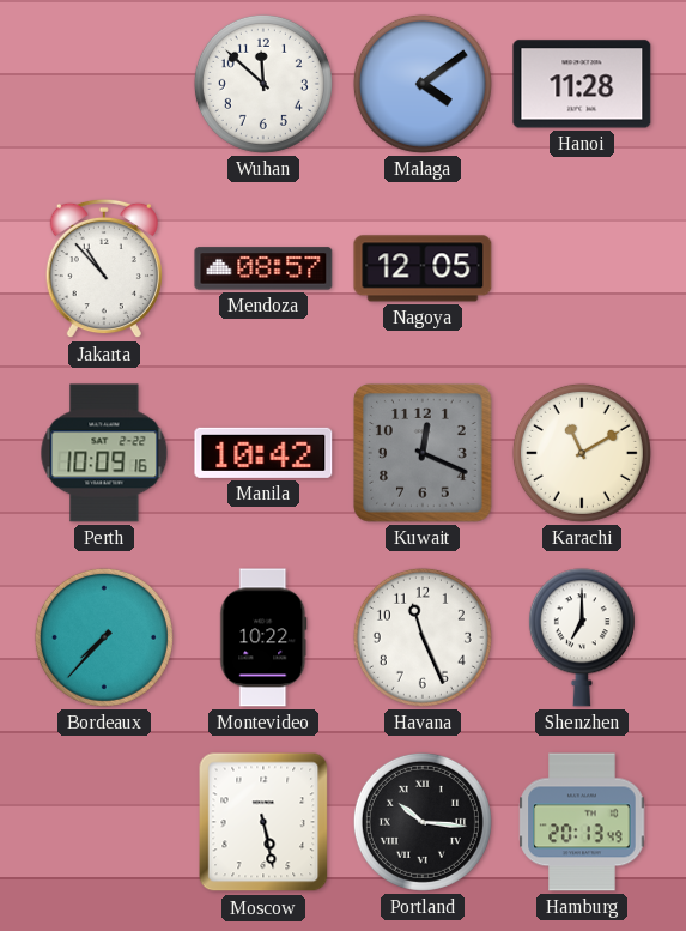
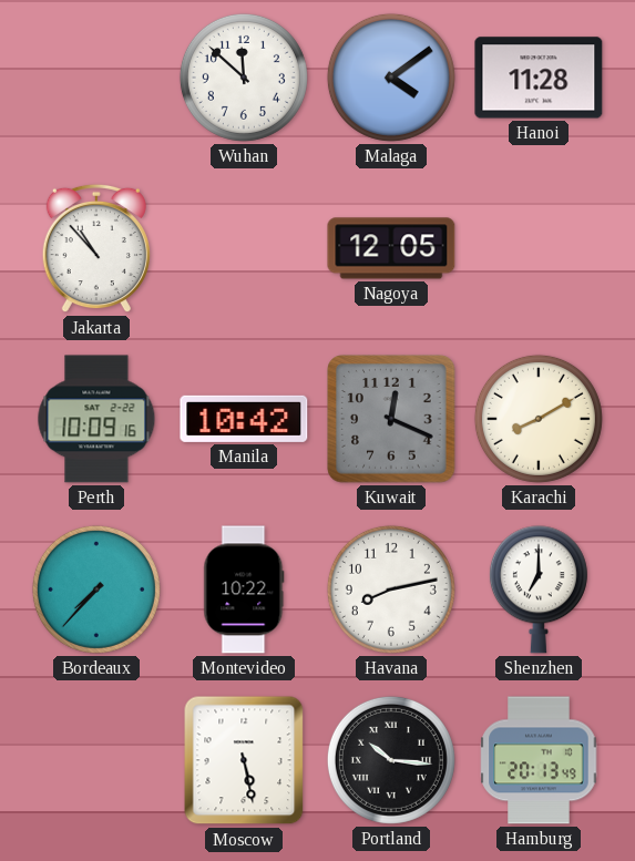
Mendoza: 08:57 -> none
Karachi: 11:10 -> 8:10
Havana: 11:26 -> 8:13
